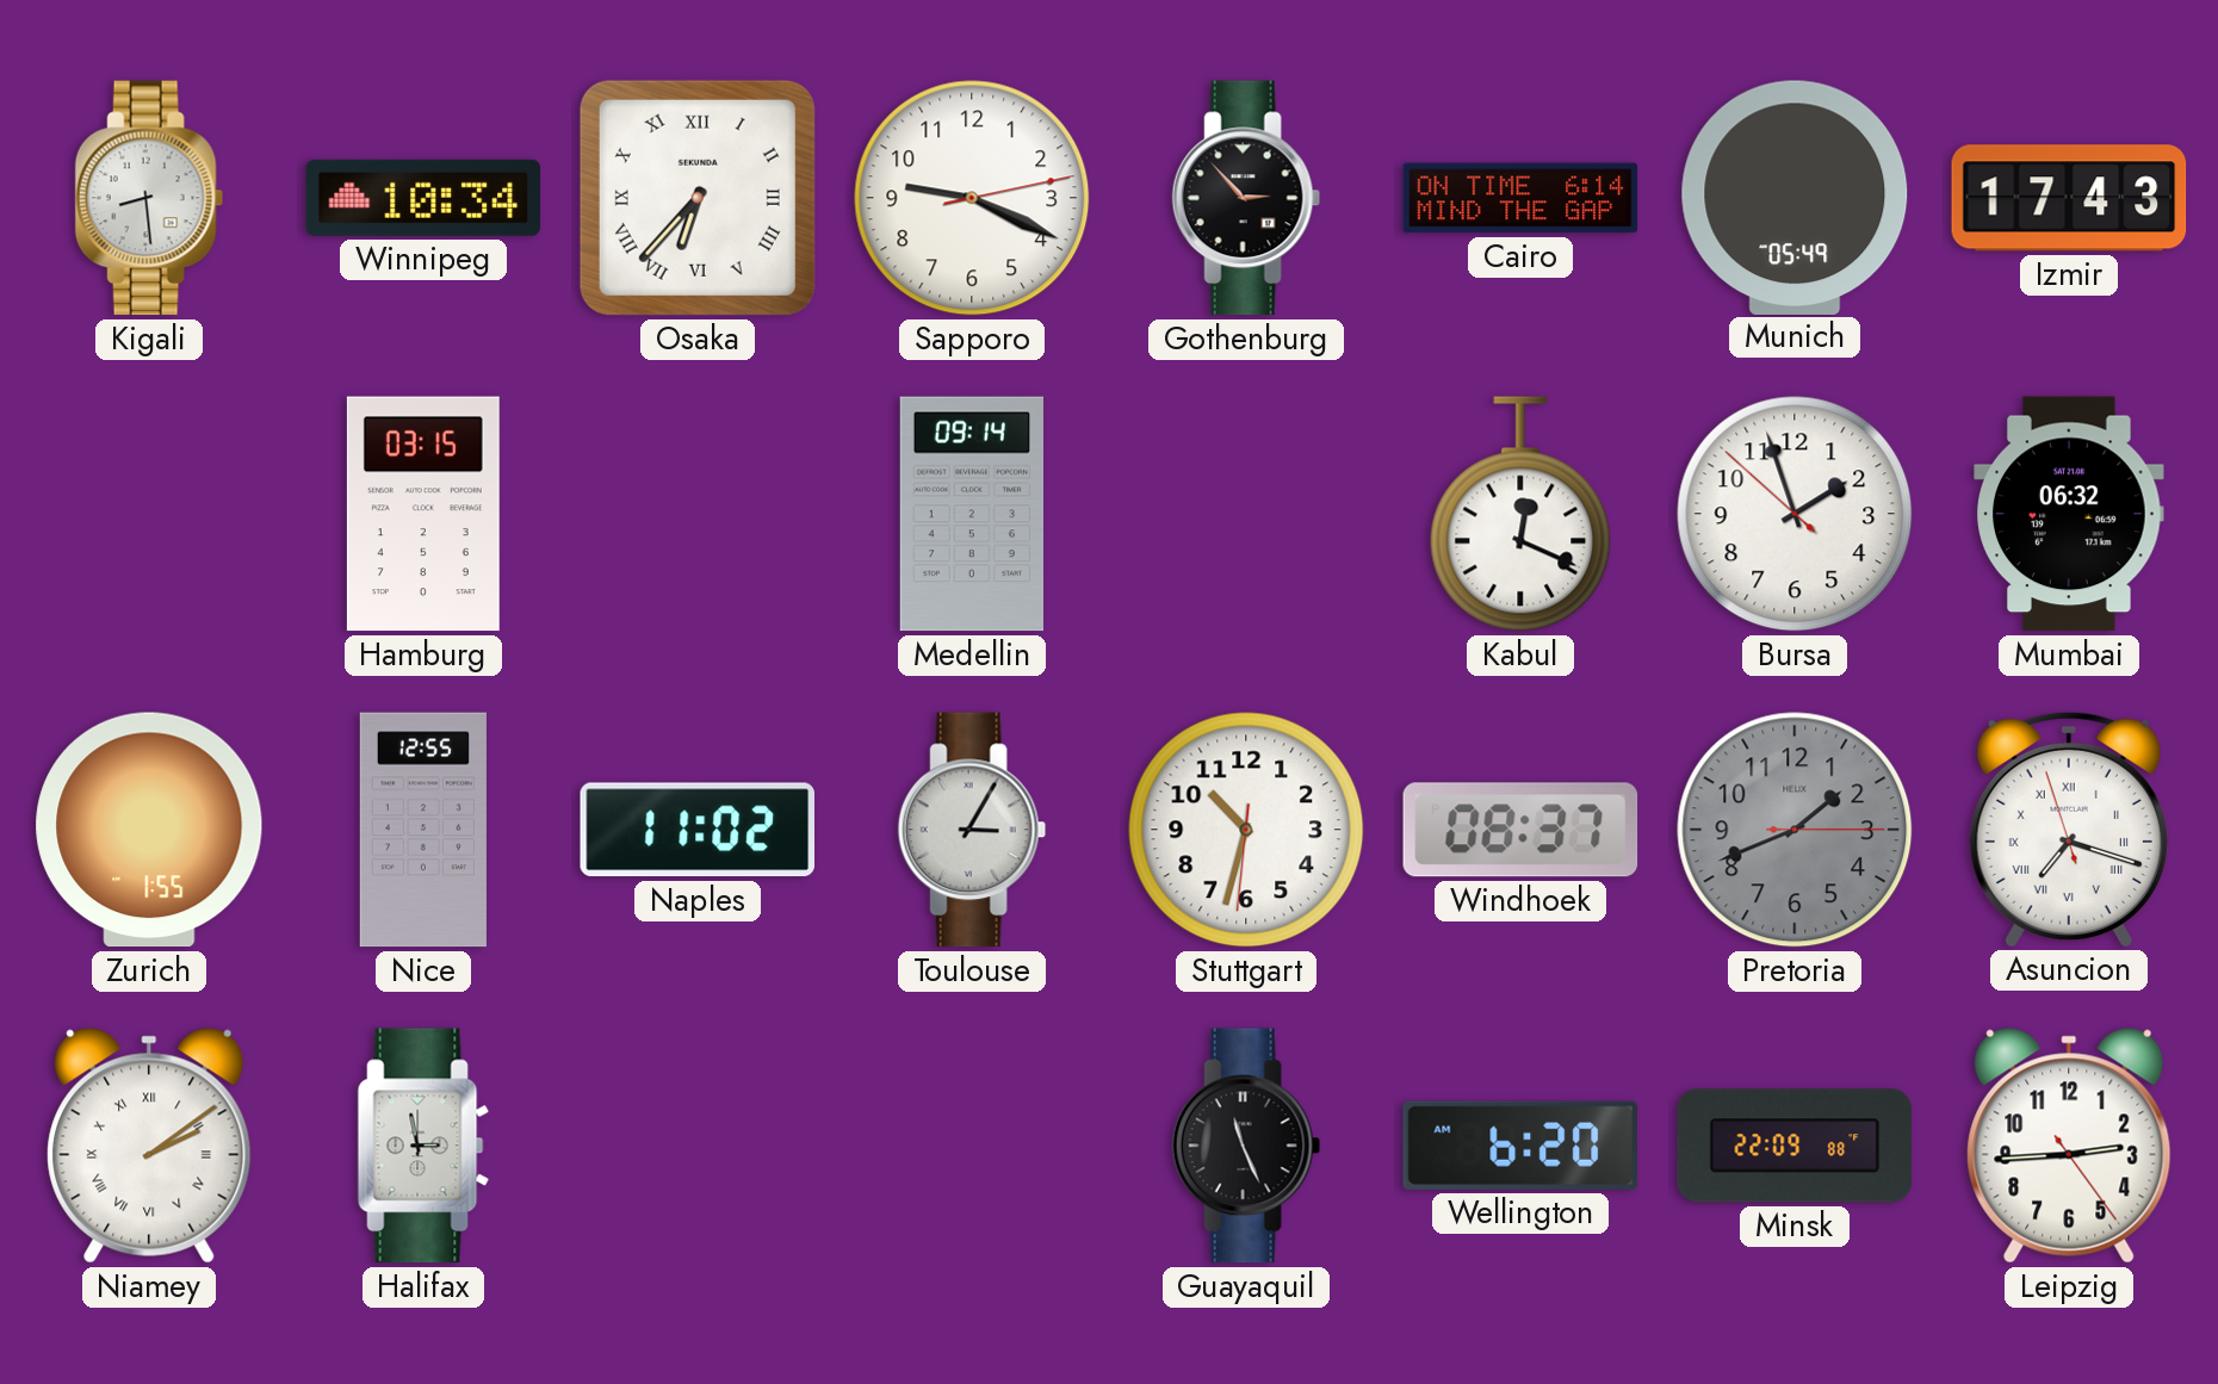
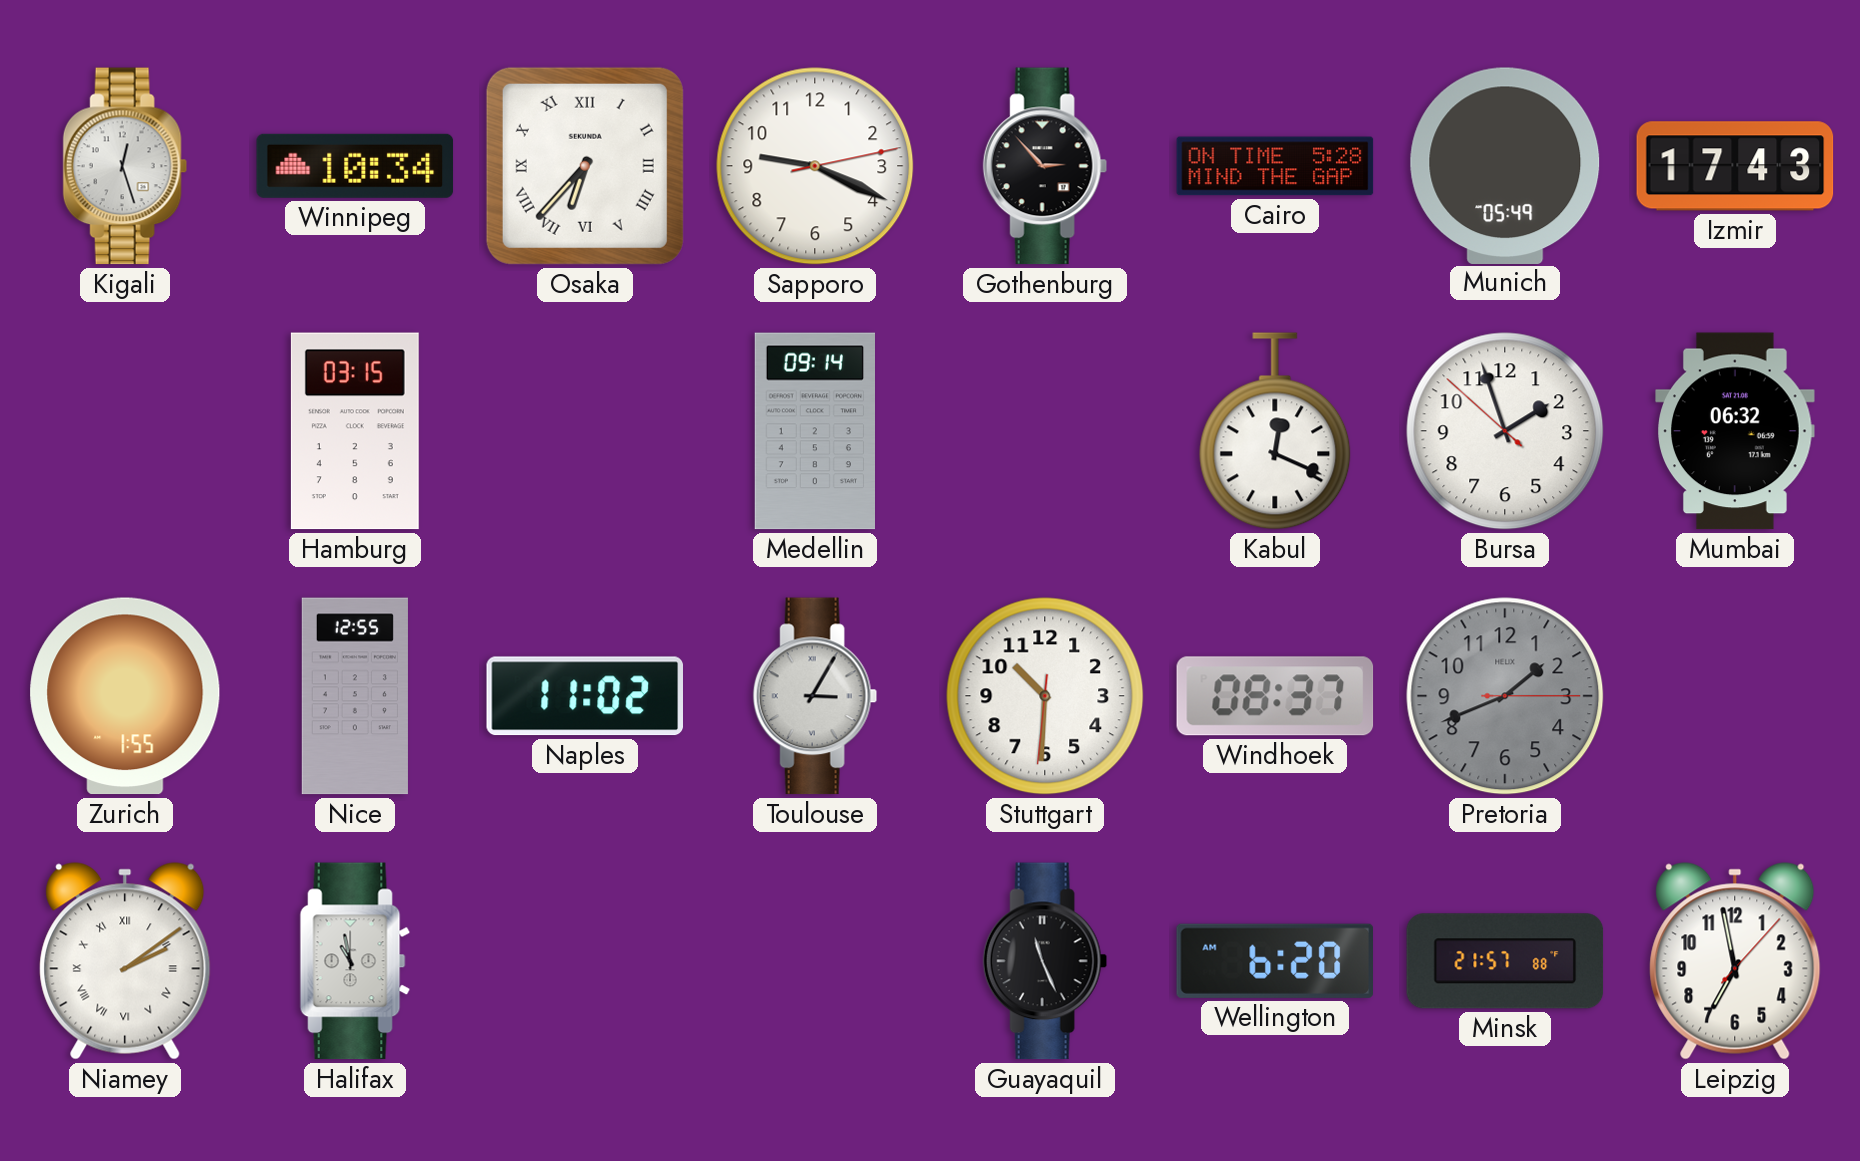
Kigali: 8:29 -> 12:27
Cairo: 6:14 -> 5:28
Stuttgart: 10:32 -> 10:30
Asuncion: 7:17 -> none
Halifax: 2:58 -> 10:58
Minsk: 22:09 -> 21:57
Leipzig: 2:44 -> 6:58
